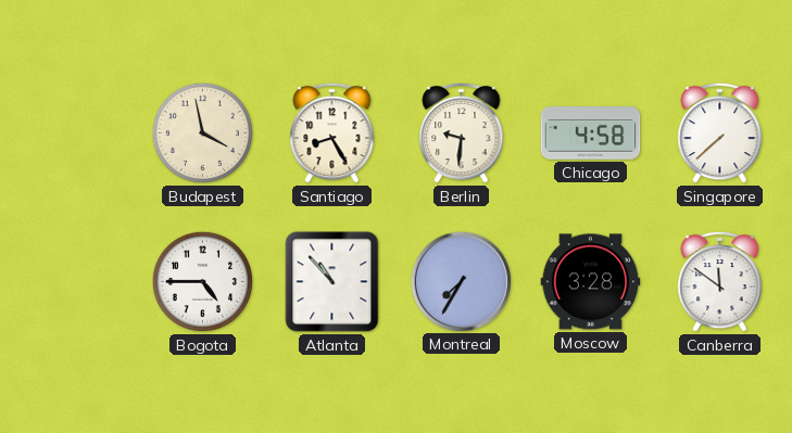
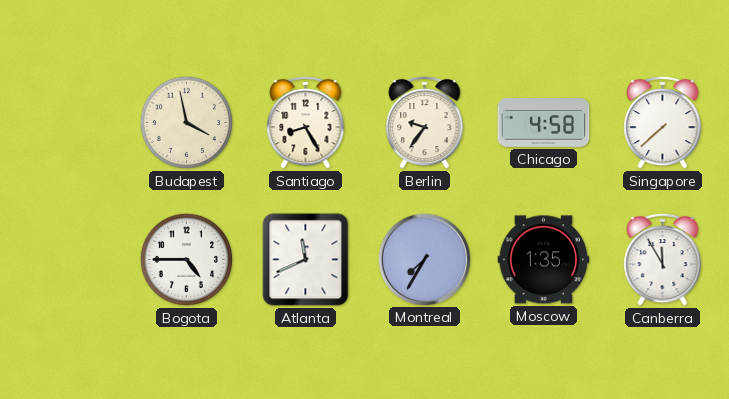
Berlin: 9:31 -> 9:36
Atlanta: 10:53 -> 11:41
Moscow: 3:28 -> 1:35
Canberra: 11:51 -> 11:55
